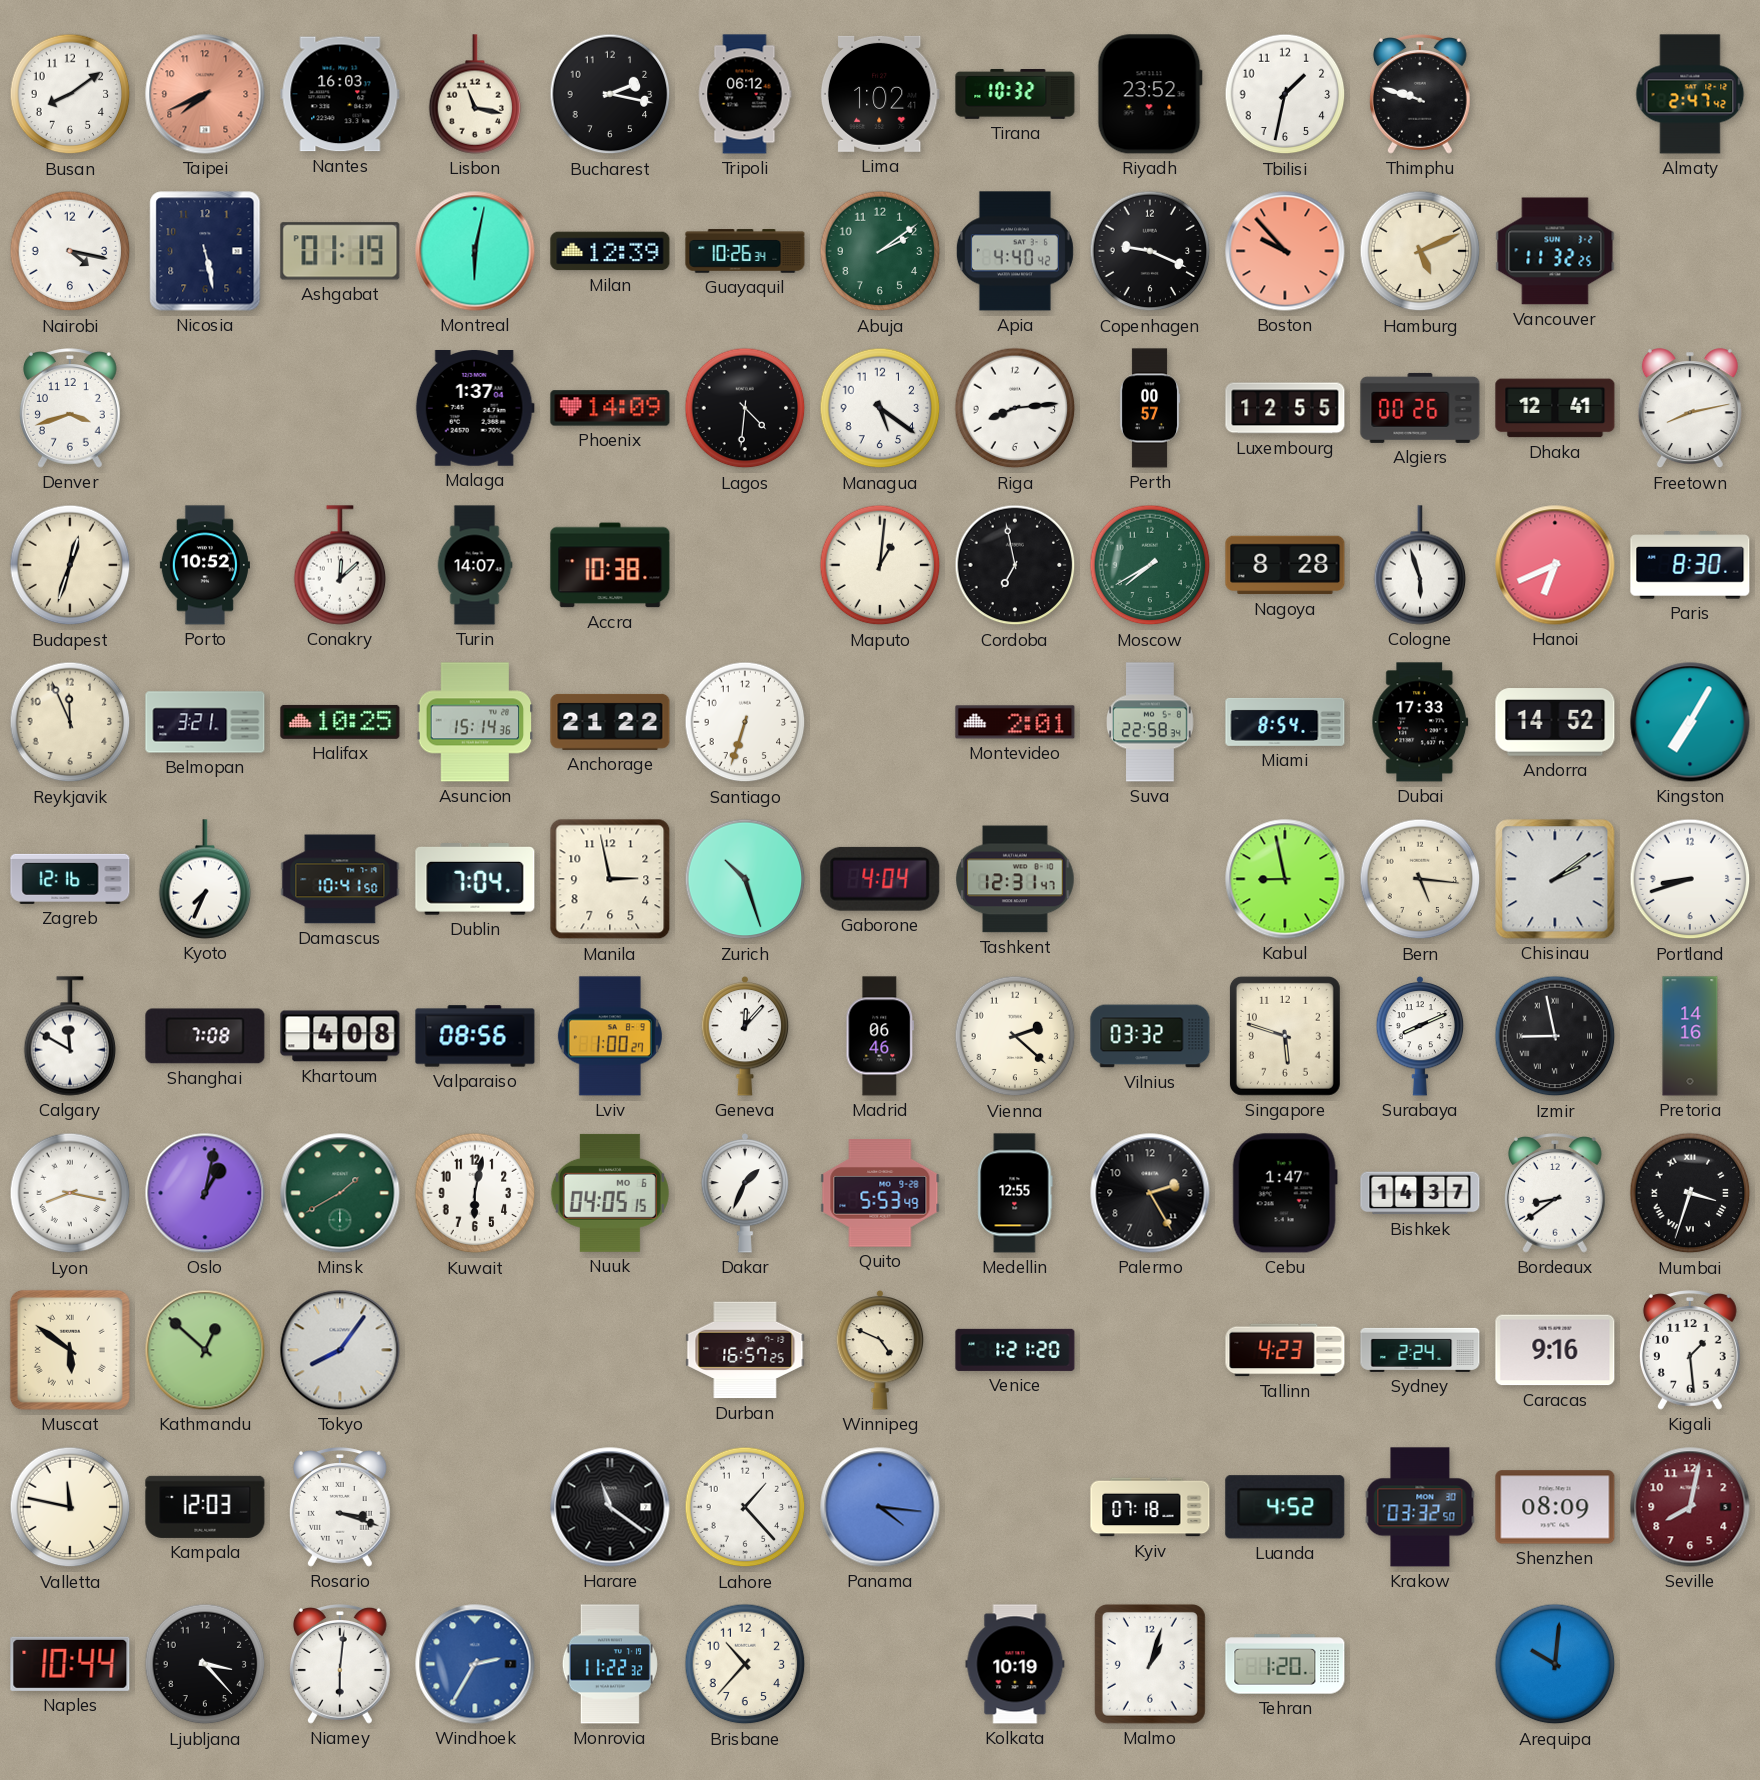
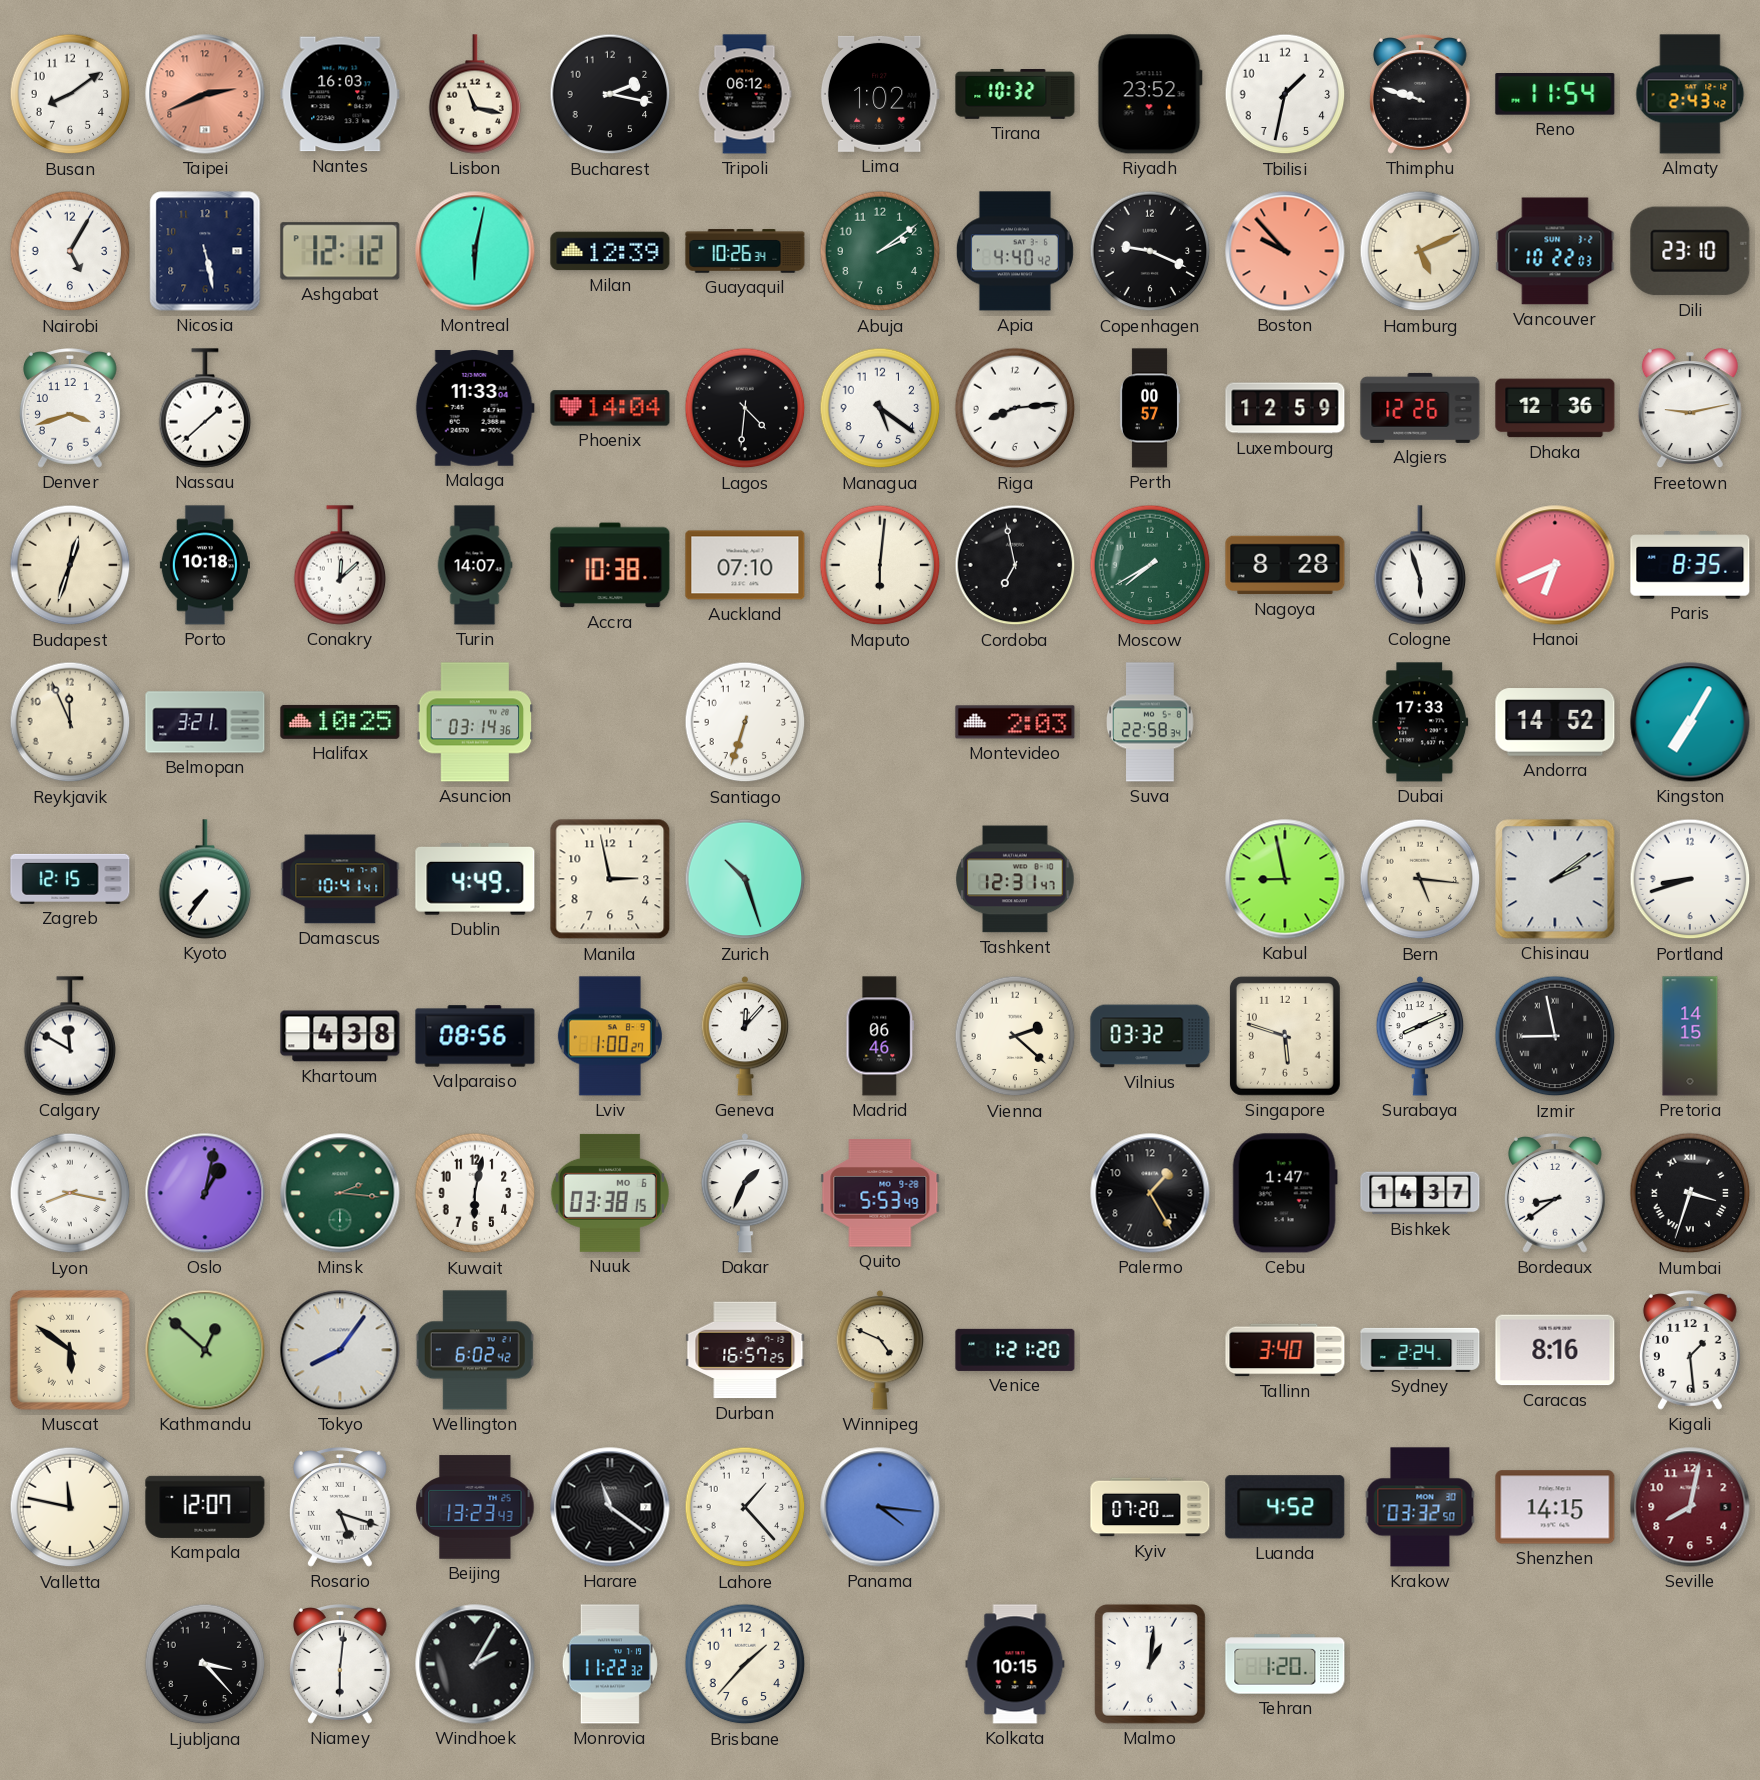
Taipei: 7:41 -> 2:41
Reno: none -> 11:54
Almaty: 2:47 -> 2:43
Nairobi: 4:17 -> 5:05
Ashgabat: 01:19 -> 12:12
Vancouver: 11:32 -> 10:22
Dili: none -> 23:10
Nassau: none -> 1:38
Malaga: 1:37 -> 11:33
Phoenix: 14:09 -> 14:04
Luxembourg: 12:55 -> 12:59
Algiers: 00:26 -> 12:26
Dhaka: 12:41 -> 12:36
Freetown: 8:13 -> 9:13
Porto: 10:52 -> 10:18
Auckland: none -> 07:10
Maputo: 1:01 -> 6:01
Paris: 8:30 -> 8:35
Asuncion: 15:14 -> 03:14
Anchorage: 21:22 -> none
Montevideo: 2:01 -> 2:03
Miami: 8:54 -> none
Zagreb: 12:16 -> 12:15
Kyoto: 7:34 -> 7:36
Damascus: 10:41:50 -> 10:41:41
Dublin: 7:04 -> 4:49
Gaborone: 4:04 -> none
Shanghai: 7:08 -> none
Khartoum: 4:08 -> 4:38
Pretoria: 14:16 -> 14:15
Minsk: 1:40 -> 2:16
Nuuk: 04:05 -> 03:38
Medellin: 12:55 -> none
Palermo: 2:25 -> 1:25
Wellington: none -> 6:02
Tallinn: 4:23 -> 3:40
Caracas: 9:16 -> 8:16
Kampala: 12:03 -> 12:07
Rosario: 3:18 -> 5:18
Beijing: none -> 13:23
Kyiv: 07:18 -> 07:20
Shenzhen: 08:09 -> 14:15
Naples: 10:44 -> none
Windhoek: 2:35 -> 2:05
Windhoek dial: blue -> black
Brisbane: 10:37 -> 1:37
Kolkata: 10:19 -> 10:15
Malmo: 1:03 -> 1:01
Arequipa: 10:01 -> none
